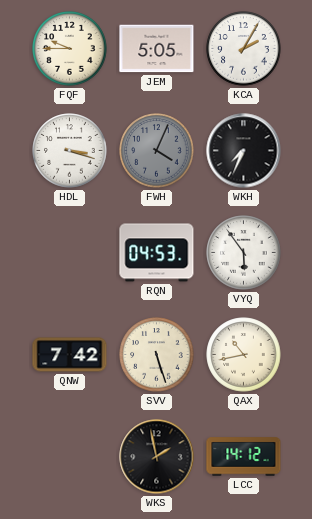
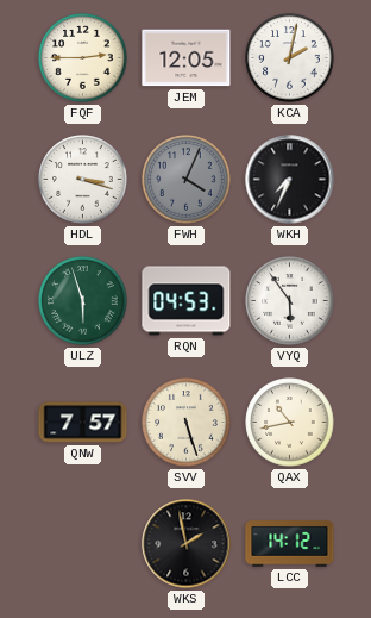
FQF: 9:45 -> 2:45
JEM: 5:05 -> 12:05
KCA: 2:05 -> 2:02
ULZ: none -> 5:57
QNW: 7:42 -> 7:57
